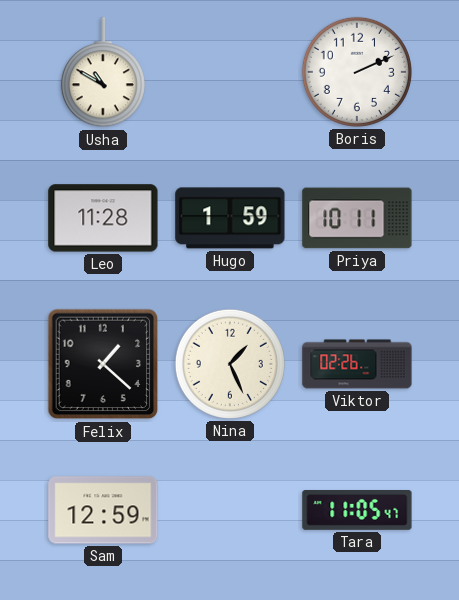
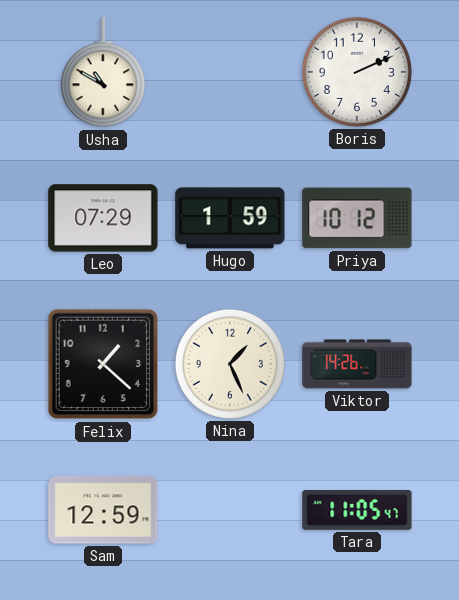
Leo: 11:28 -> 07:29
Priya: 10:11 -> 10:12
Viktor: 02:26 -> 14:26
